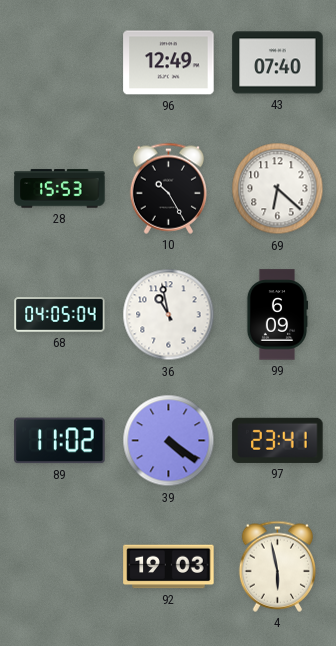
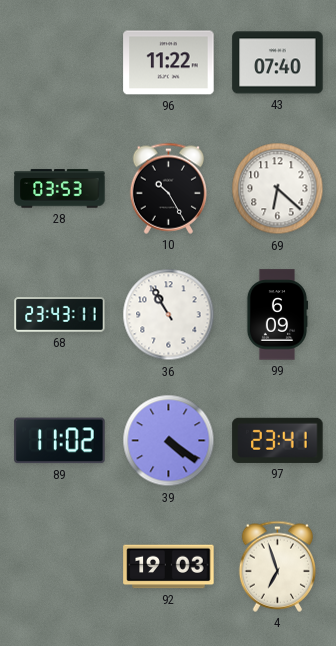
96: 12:49 -> 11:22
28: 15:53 -> 03:53
68: 04:05 -> 23:43
36: 10:58 -> 10:55
4: 5:58 -> 6:57
